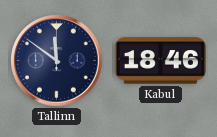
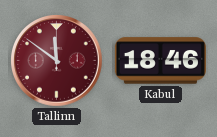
Tallinn dial: navy -> burgundy
